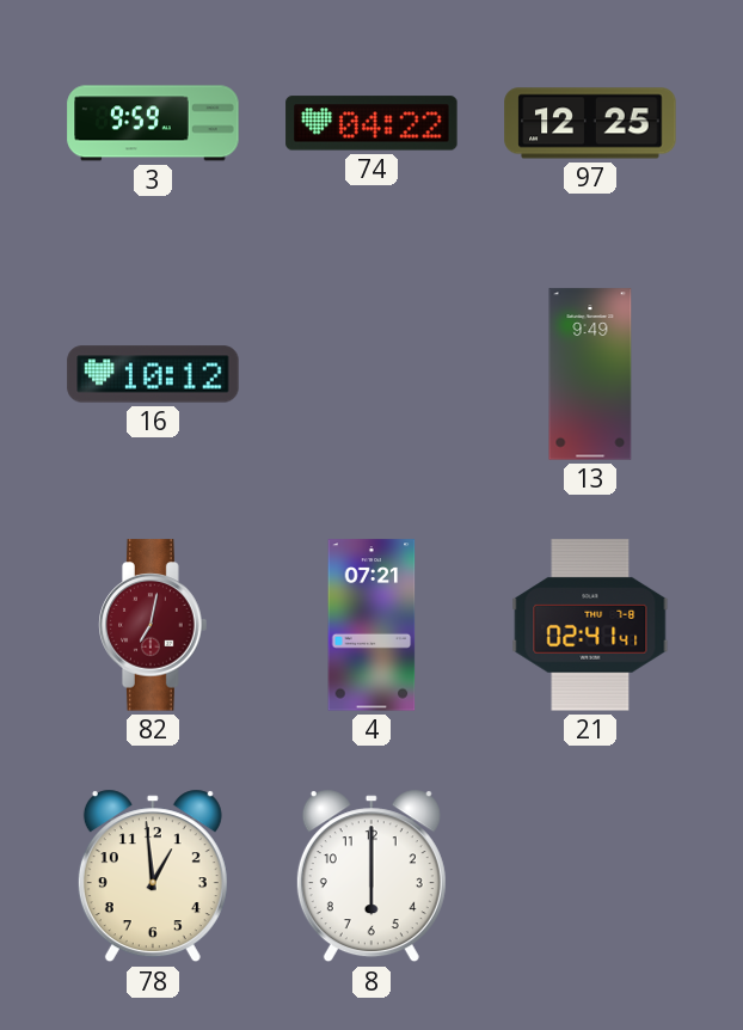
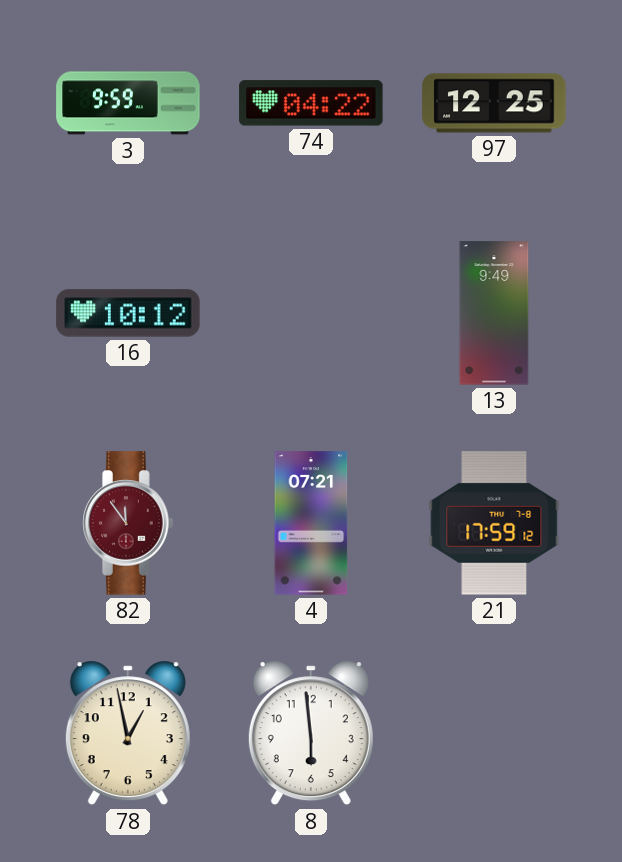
82: 7:02 -> 11:54
21: 02:41 -> 17:59
78: 12:59 -> 12:58
8: 6:00 -> 5:59
